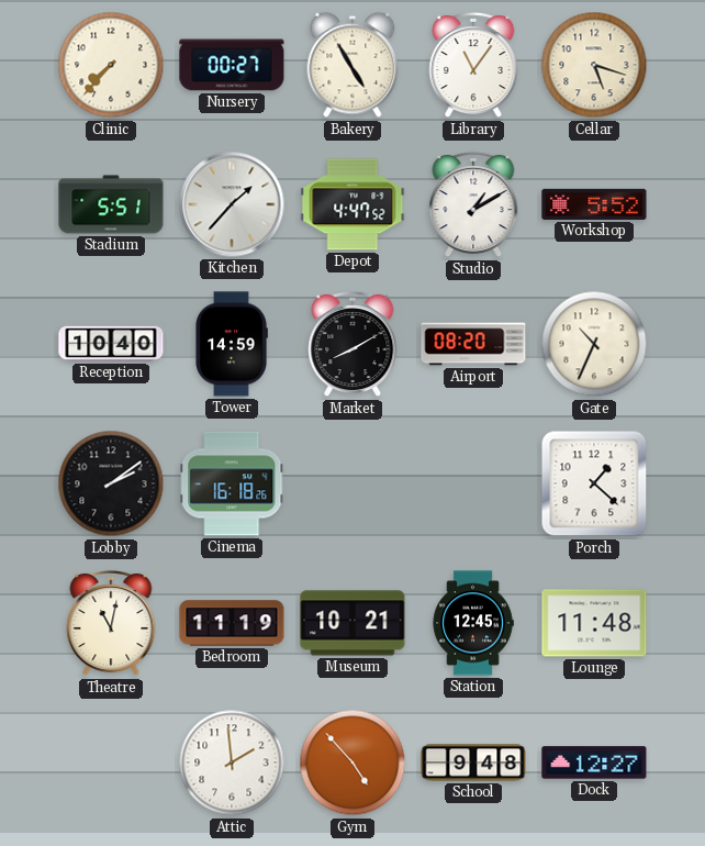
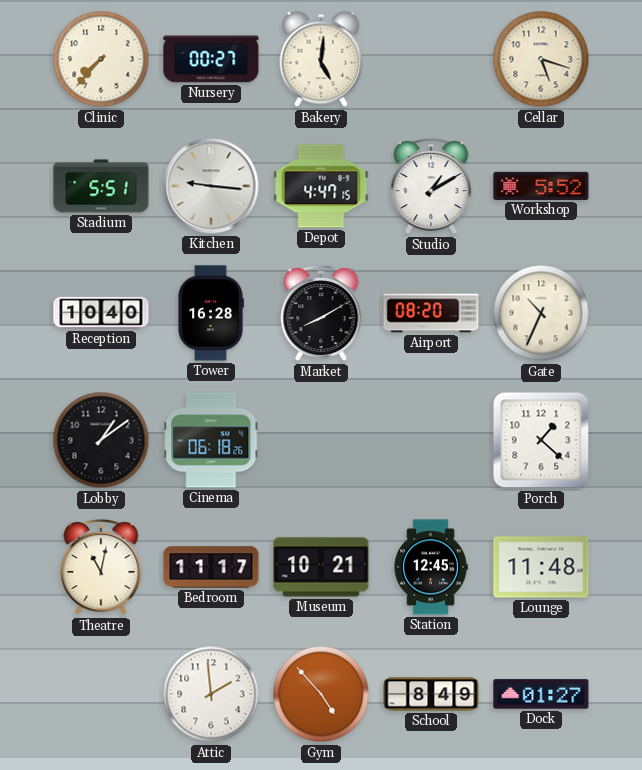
Bakery: 4:55 -> 5:01
Library: 11:06 -> none
Kitchen: 1:37 -> 9:16
Depot: 4:47:52 -> 4:47:15
Tower: 14:59 -> 16:28
Lobby: 2:09 -> 1:09
Cinema: 16:18 -> 06:18
Bedroom: 11:19 -> 11:17
School: 9:48 -> 8:49
Dock: 12:27 -> 01:27
